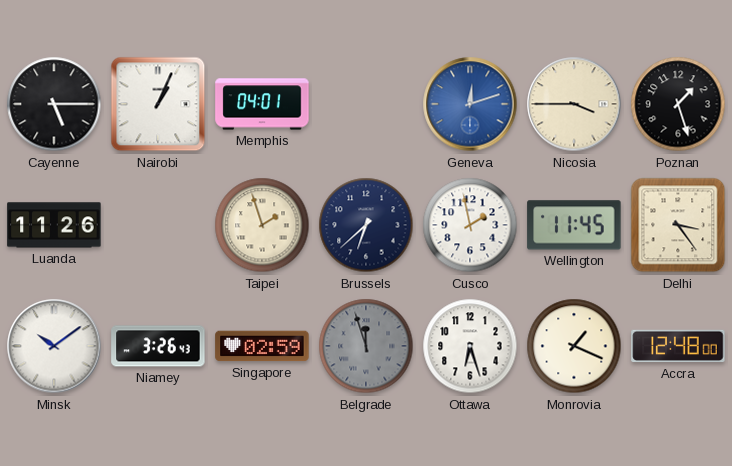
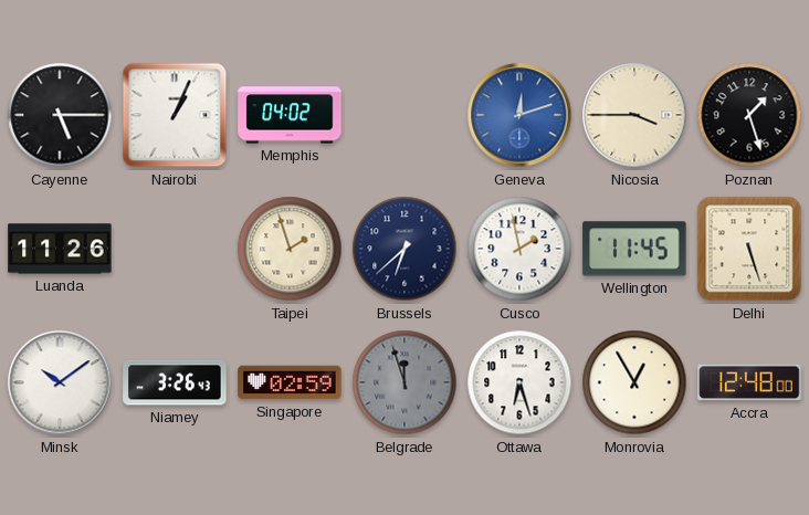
Memphis: 04:01 -> 04:02
Delhi: 3:24 -> 5:27
Monrovia: 1:19 -> 12:55
